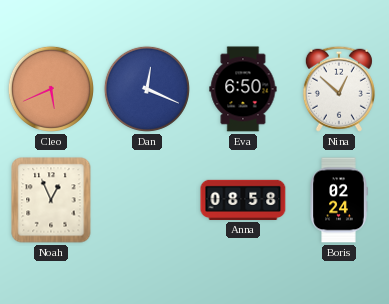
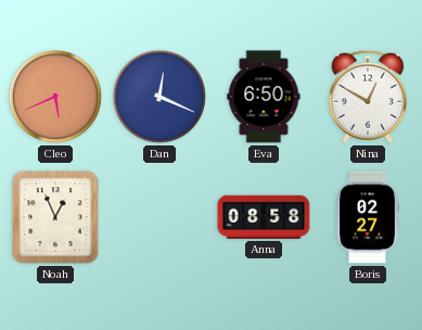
Nina: 12:52 -> 12:50
Boris: 02:24 -> 02:27
